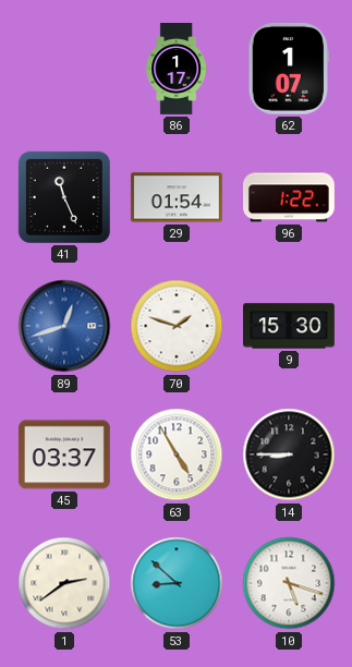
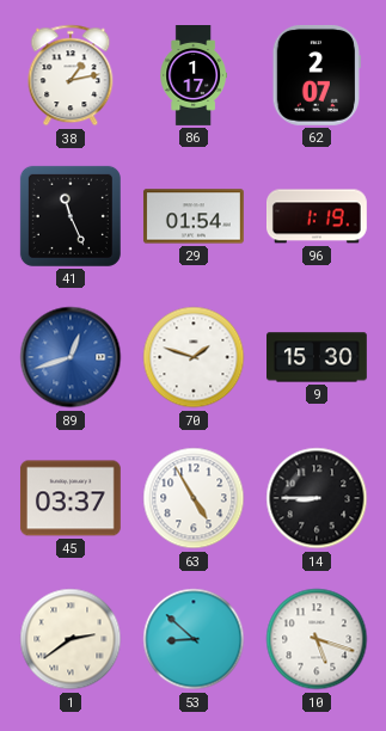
38: none -> 1:13
62: 1:07 -> 2:07
96: 1:22 -> 1:19
